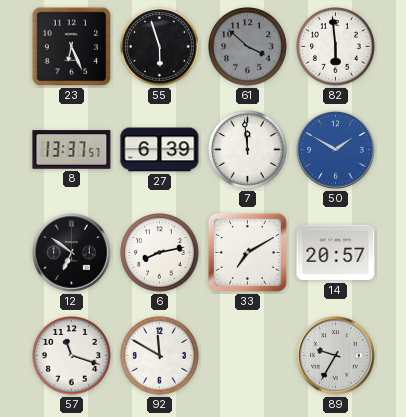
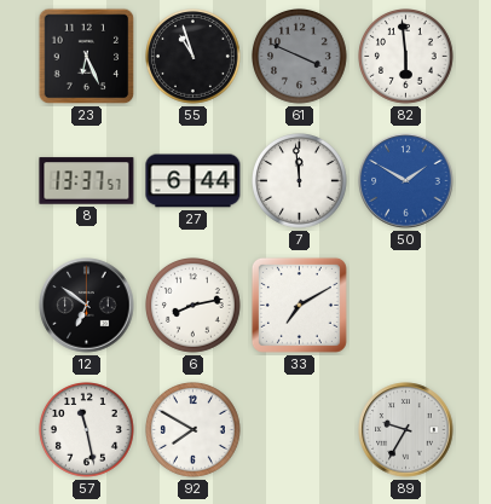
55: 5:57 -> 10:57
61: 3:52 -> 3:49
27: 6:39 -> 6:44
14: 20:57 -> none
57: 11:18 -> 11:28
92: 11:50 -> 7:50
